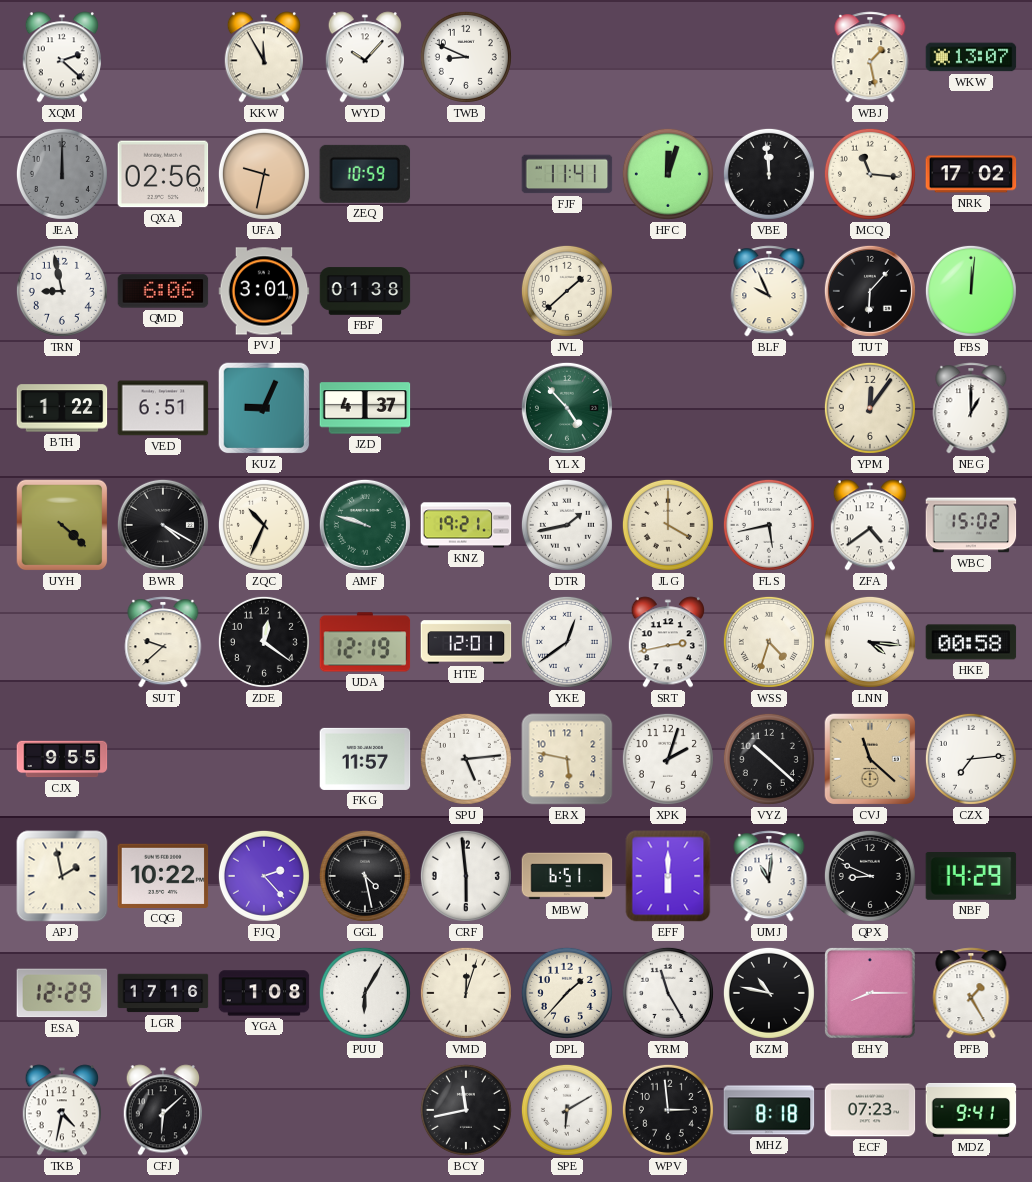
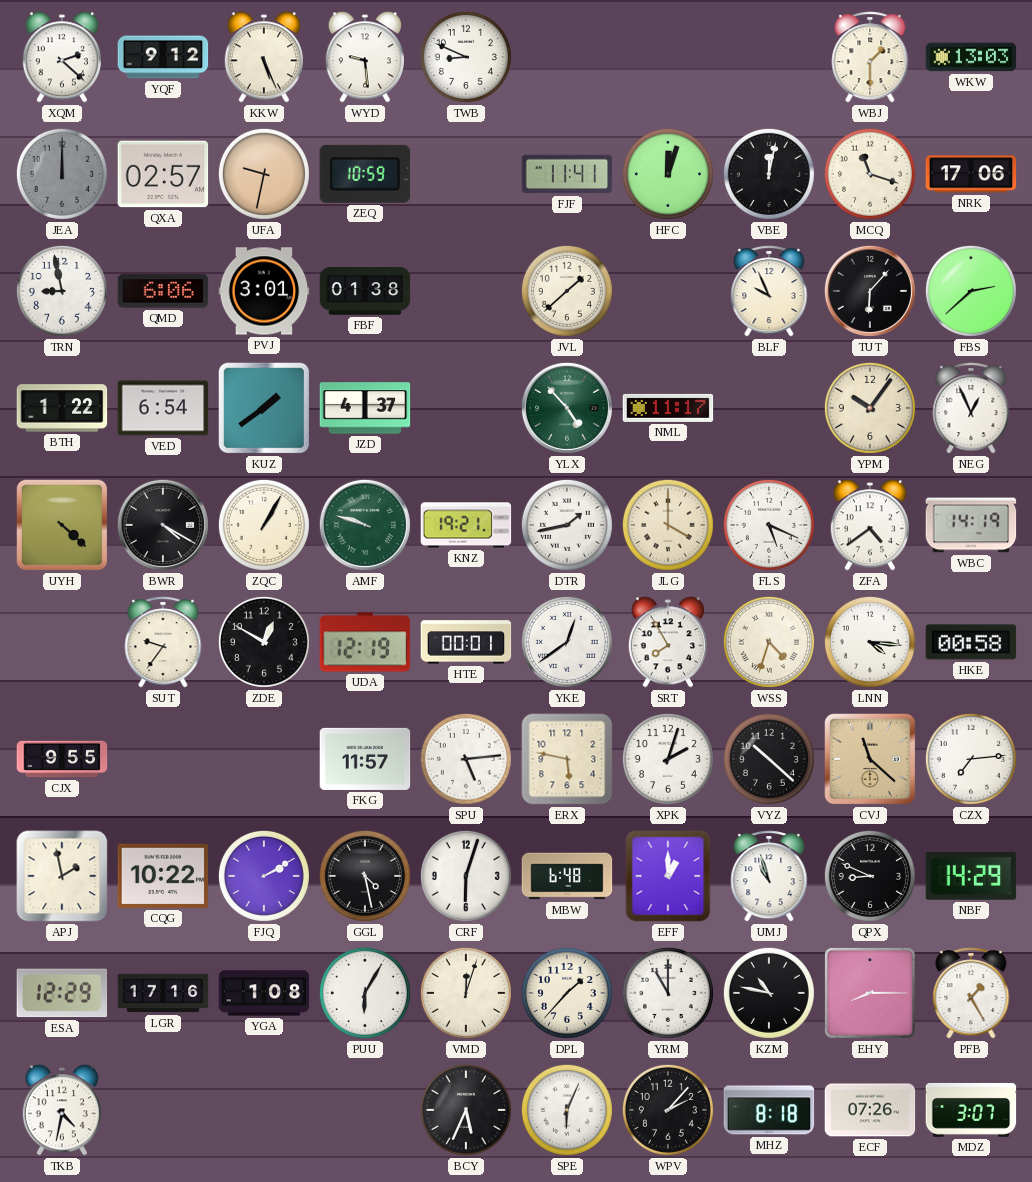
YQF: none -> 9:12
KKW: 11:55 -> 5:26
WYD: 10:07 -> 9:29
WBJ: 1:28 -> 1:30
WKW: 13:07 -> 13:03
QXA: 02:56 -> 02:57
VBE: 11:59 -> 12:02
MCQ: 11:16 -> 11:18
NRK: 17:02 -> 17:06
FBS: 12:01 -> 2:38
VED: 6:51 -> 6:54
KUZ: 9:04 -> 1:39
NML: none -> 11:17
YPM: 12:06 -> 10:06
NEG: 1:00 -> 12:56
ZQC: 10:34 -> 1:05
FLS: 5:43 -> 5:19
WBC: 15:02 -> 14:19
SUT: 9:38 -> 9:36
ZDE: 12:21 -> 12:50
HTE: 12:01 -> 00:01
SRT: 2:43 -> 7:55
FJQ: 2:23 -> 2:10
CRF: 5:59 -> 6:03
MBW: 6:51 -> 6:48
EFF: 6:00 -> 1:00
UMJ: 11:01 -> 10:57
YRM: 11:25 -> 11:00
CFJ: 6:08 -> none
BCY: 11:43 -> 5:34
SPE: 6:10 -> 6:04
WPV: 2:59 -> 2:07
ECF: 07:23 -> 07:26
MDZ: 9:41 -> 3:07
